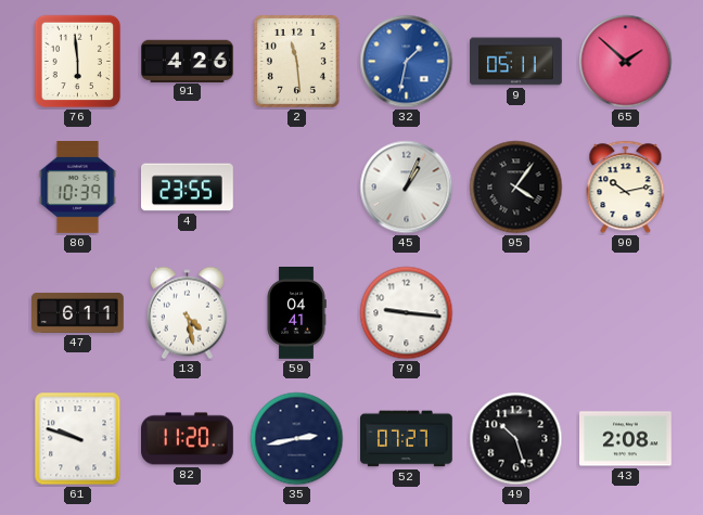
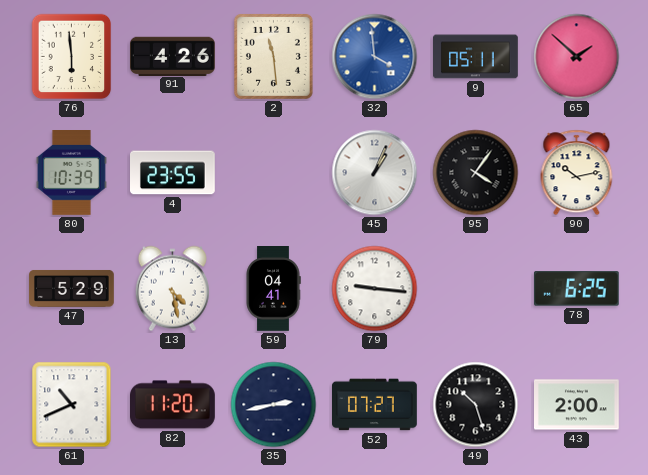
32: 1:32 -> 3:59
47: 6:11 -> 5:29
78: none -> 6:25
61: 9:48 -> 10:41
43: 2:08 -> 2:00
